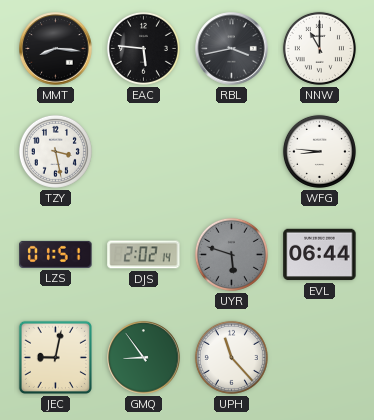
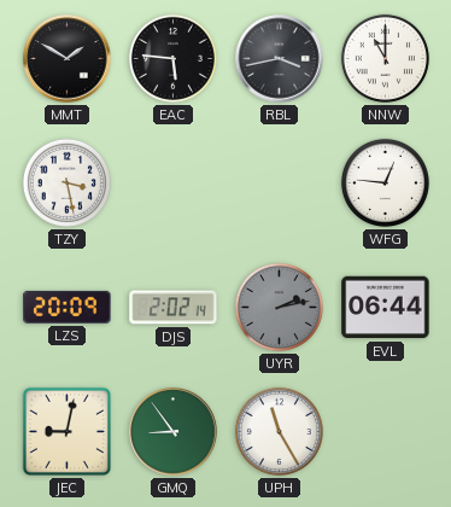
MMT: 8:16 -> 1:50
WFG: 8:46 -> 12:46
LZS: 01:51 -> 20:09
UYR: 5:48 -> 2:13
UPH: 11:23 -> 11:25
